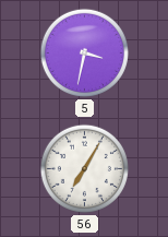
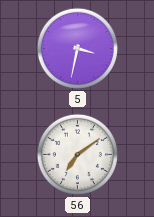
56: 7:05 -> 7:09
